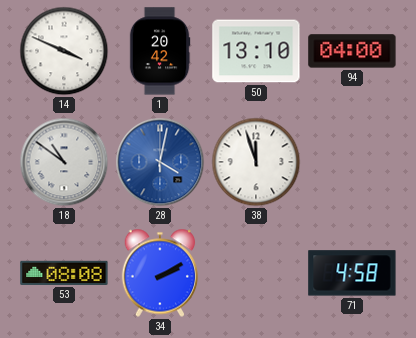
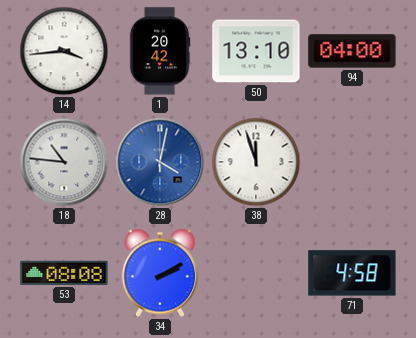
14: 3:49 -> 3:44
18: 10:51 -> 10:46
